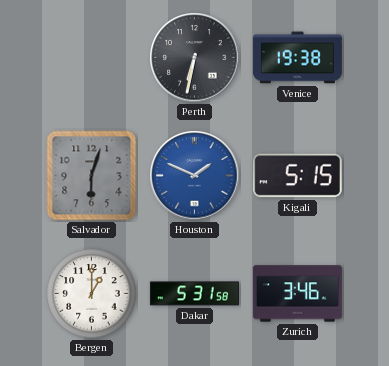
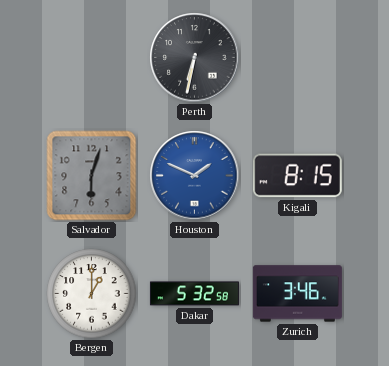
Venice: 19:38 -> none
Kigali: 5:15 -> 8:15
Dakar: 5:31 -> 5:32
